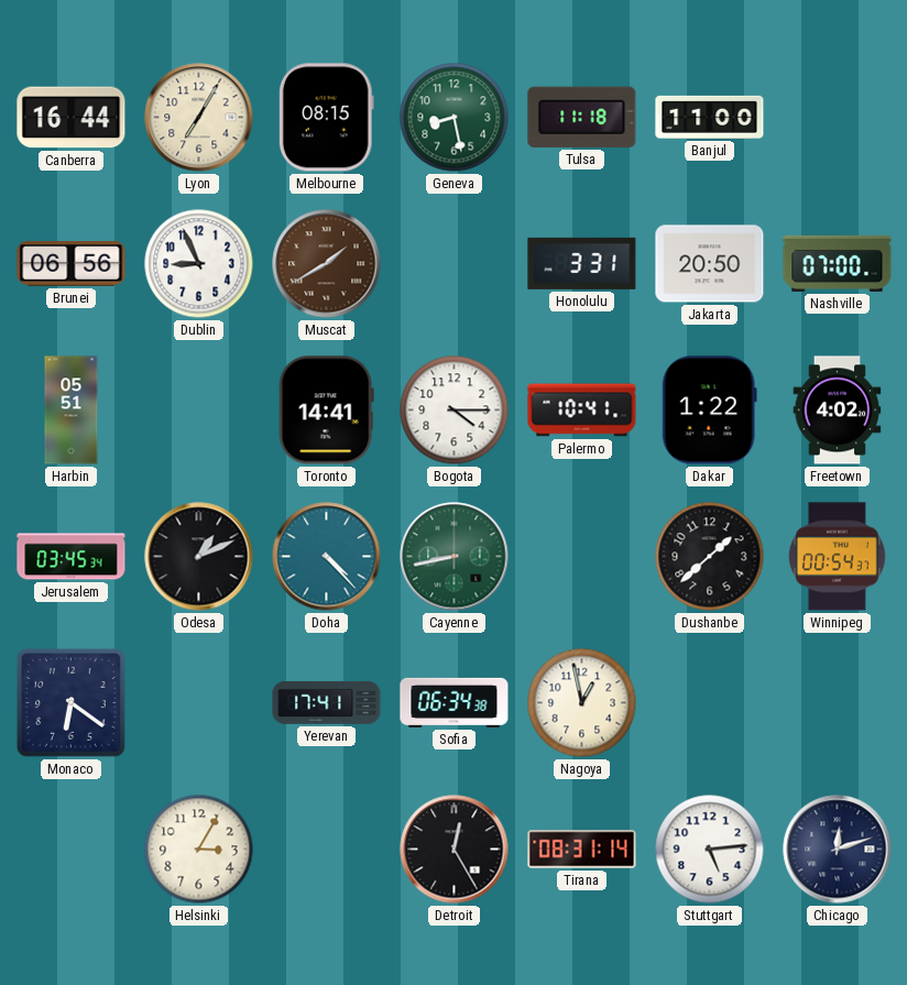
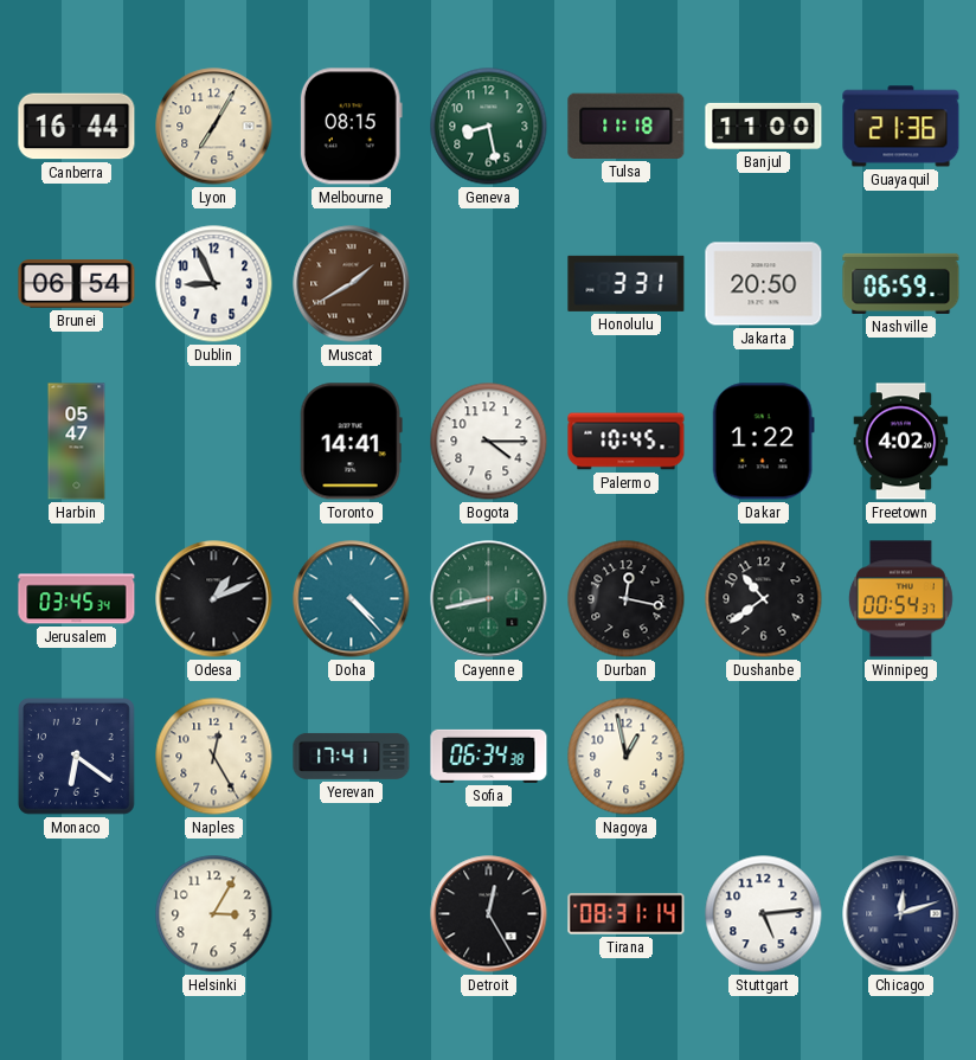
Guayaquil: none -> 21:36
Brunei: 06:56 -> 06:54
Nashville: 07:00 -> 06:59
Harbin: 05:51 -> 05:47
Palermo: 10:41 -> 10:45
Durban: none -> 12:17
Dushanbe: 1:38 -> 10:39
Naples: none -> 12:25
